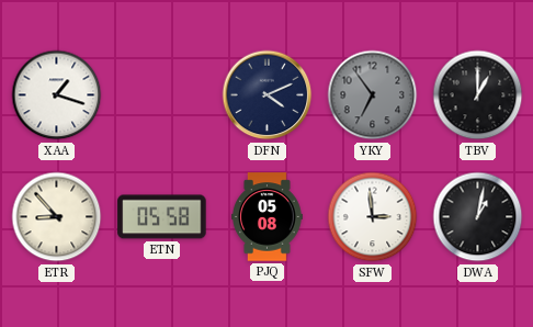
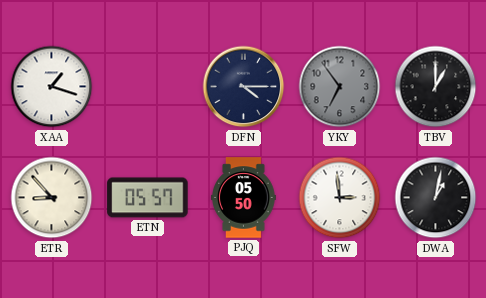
DFN: 4:11 -> 4:15
ETN: 05:58 -> 05:57
PJQ: 05:08 -> 05:50
